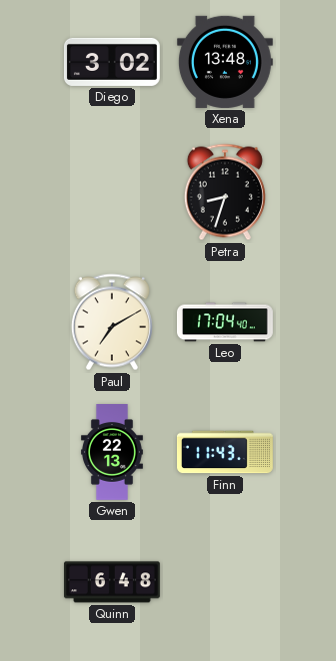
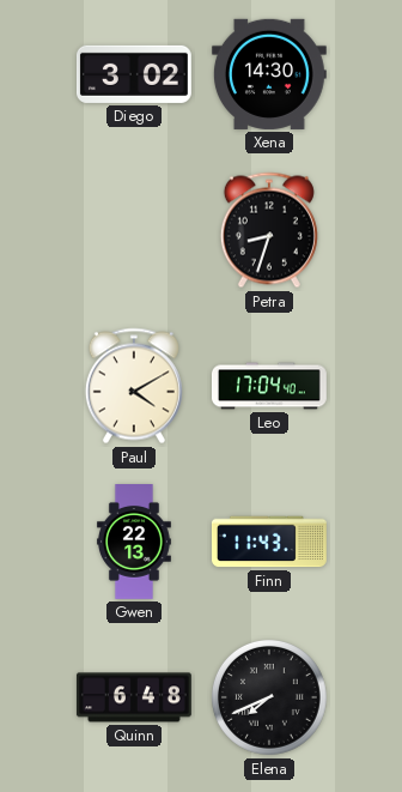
Xena: 13:48 -> 14:30
Paul: 7:10 -> 4:10
Elena: none -> 7:41
